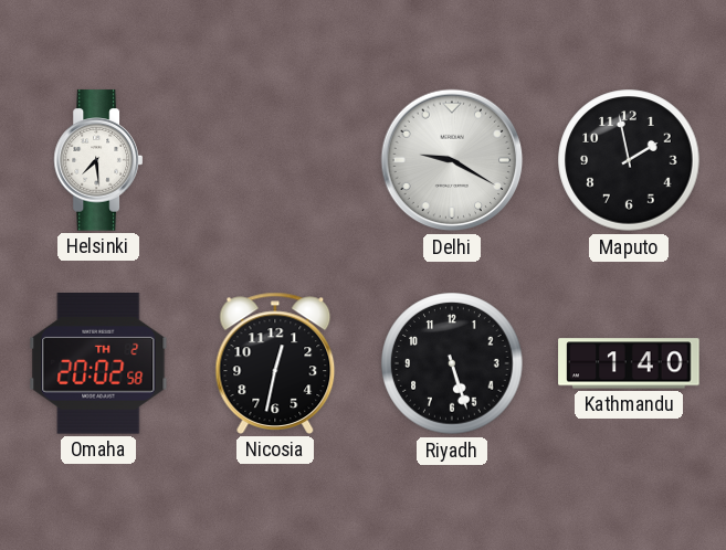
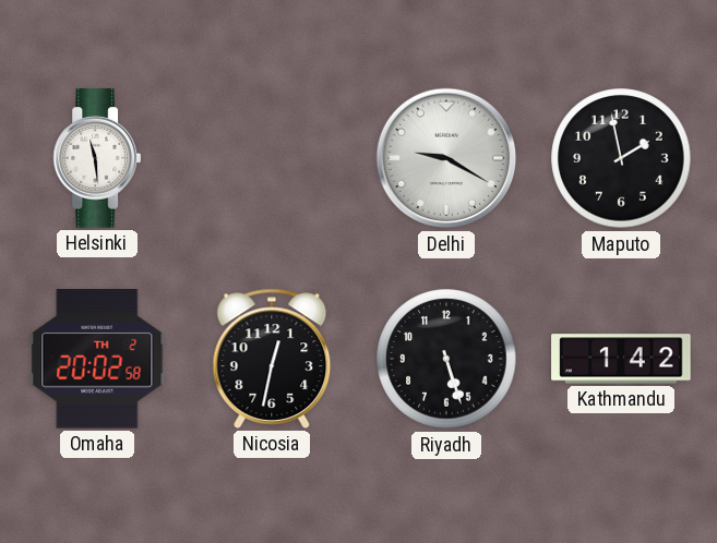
Helsinki: 7:29 -> 11:29
Kathmandu: 1:40 -> 1:42
